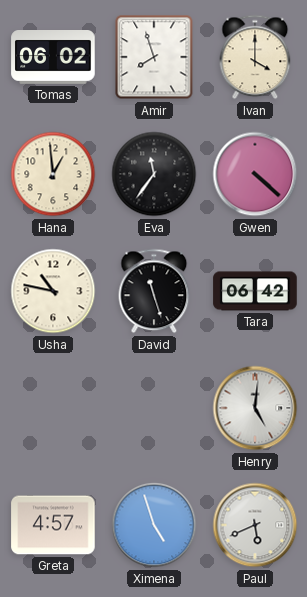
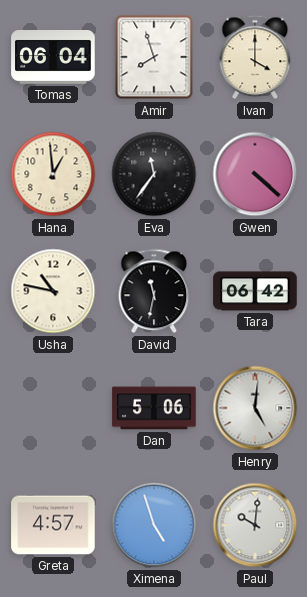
Tomas: 06:02 -> 06:04
David: 11:27 -> 11:32
Dan: none -> 5:06
Paul: 5:41 -> 10:01
